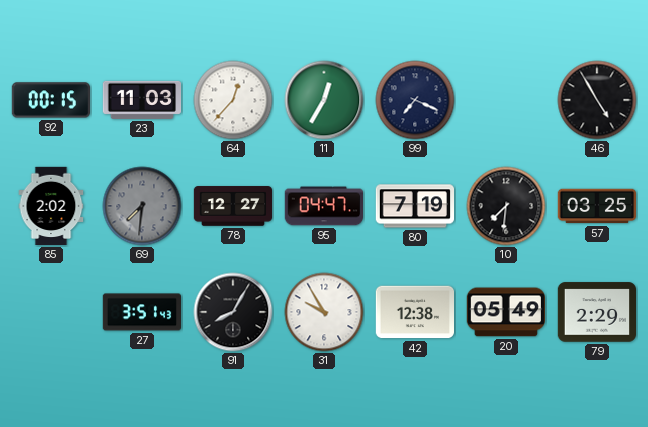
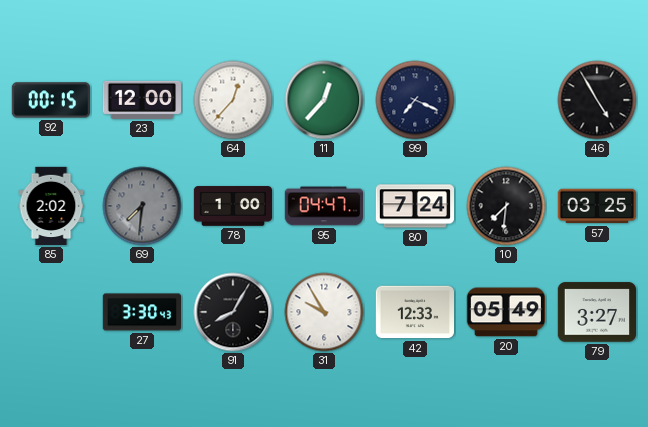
23: 11:03 -> 12:00
11: 12:35 -> 12:37
78: 12:27 -> 1:00
80: 7:19 -> 7:24
27: 3:51 -> 3:30
42: 12:38 -> 12:33
79: 2:29 -> 3:27
